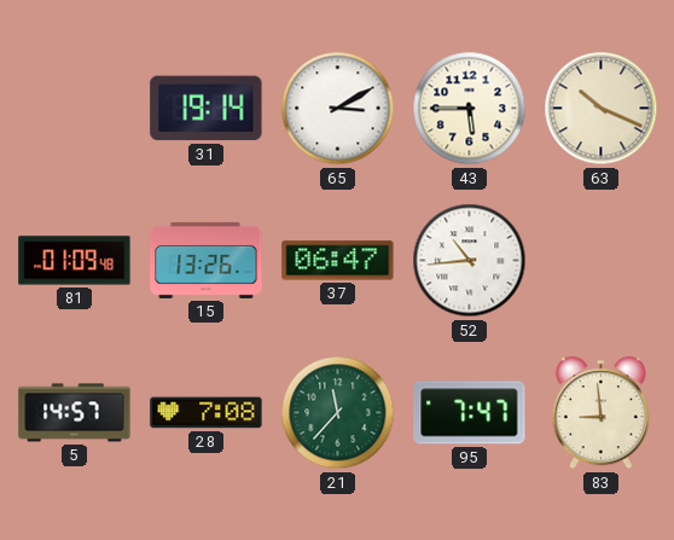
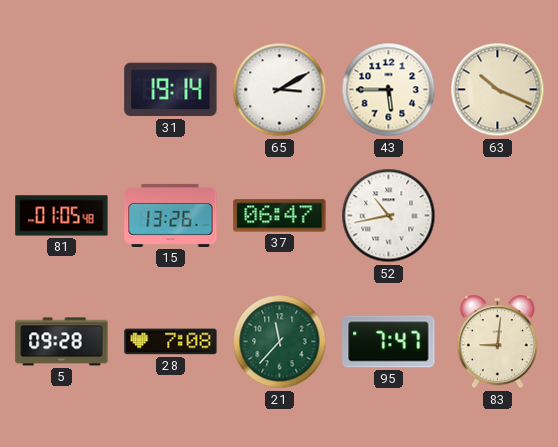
81: 01:09 -> 01:05
52: 10:44 -> 10:43
5: 14:57 -> 09:28
83: 8:59 -> 9:01
